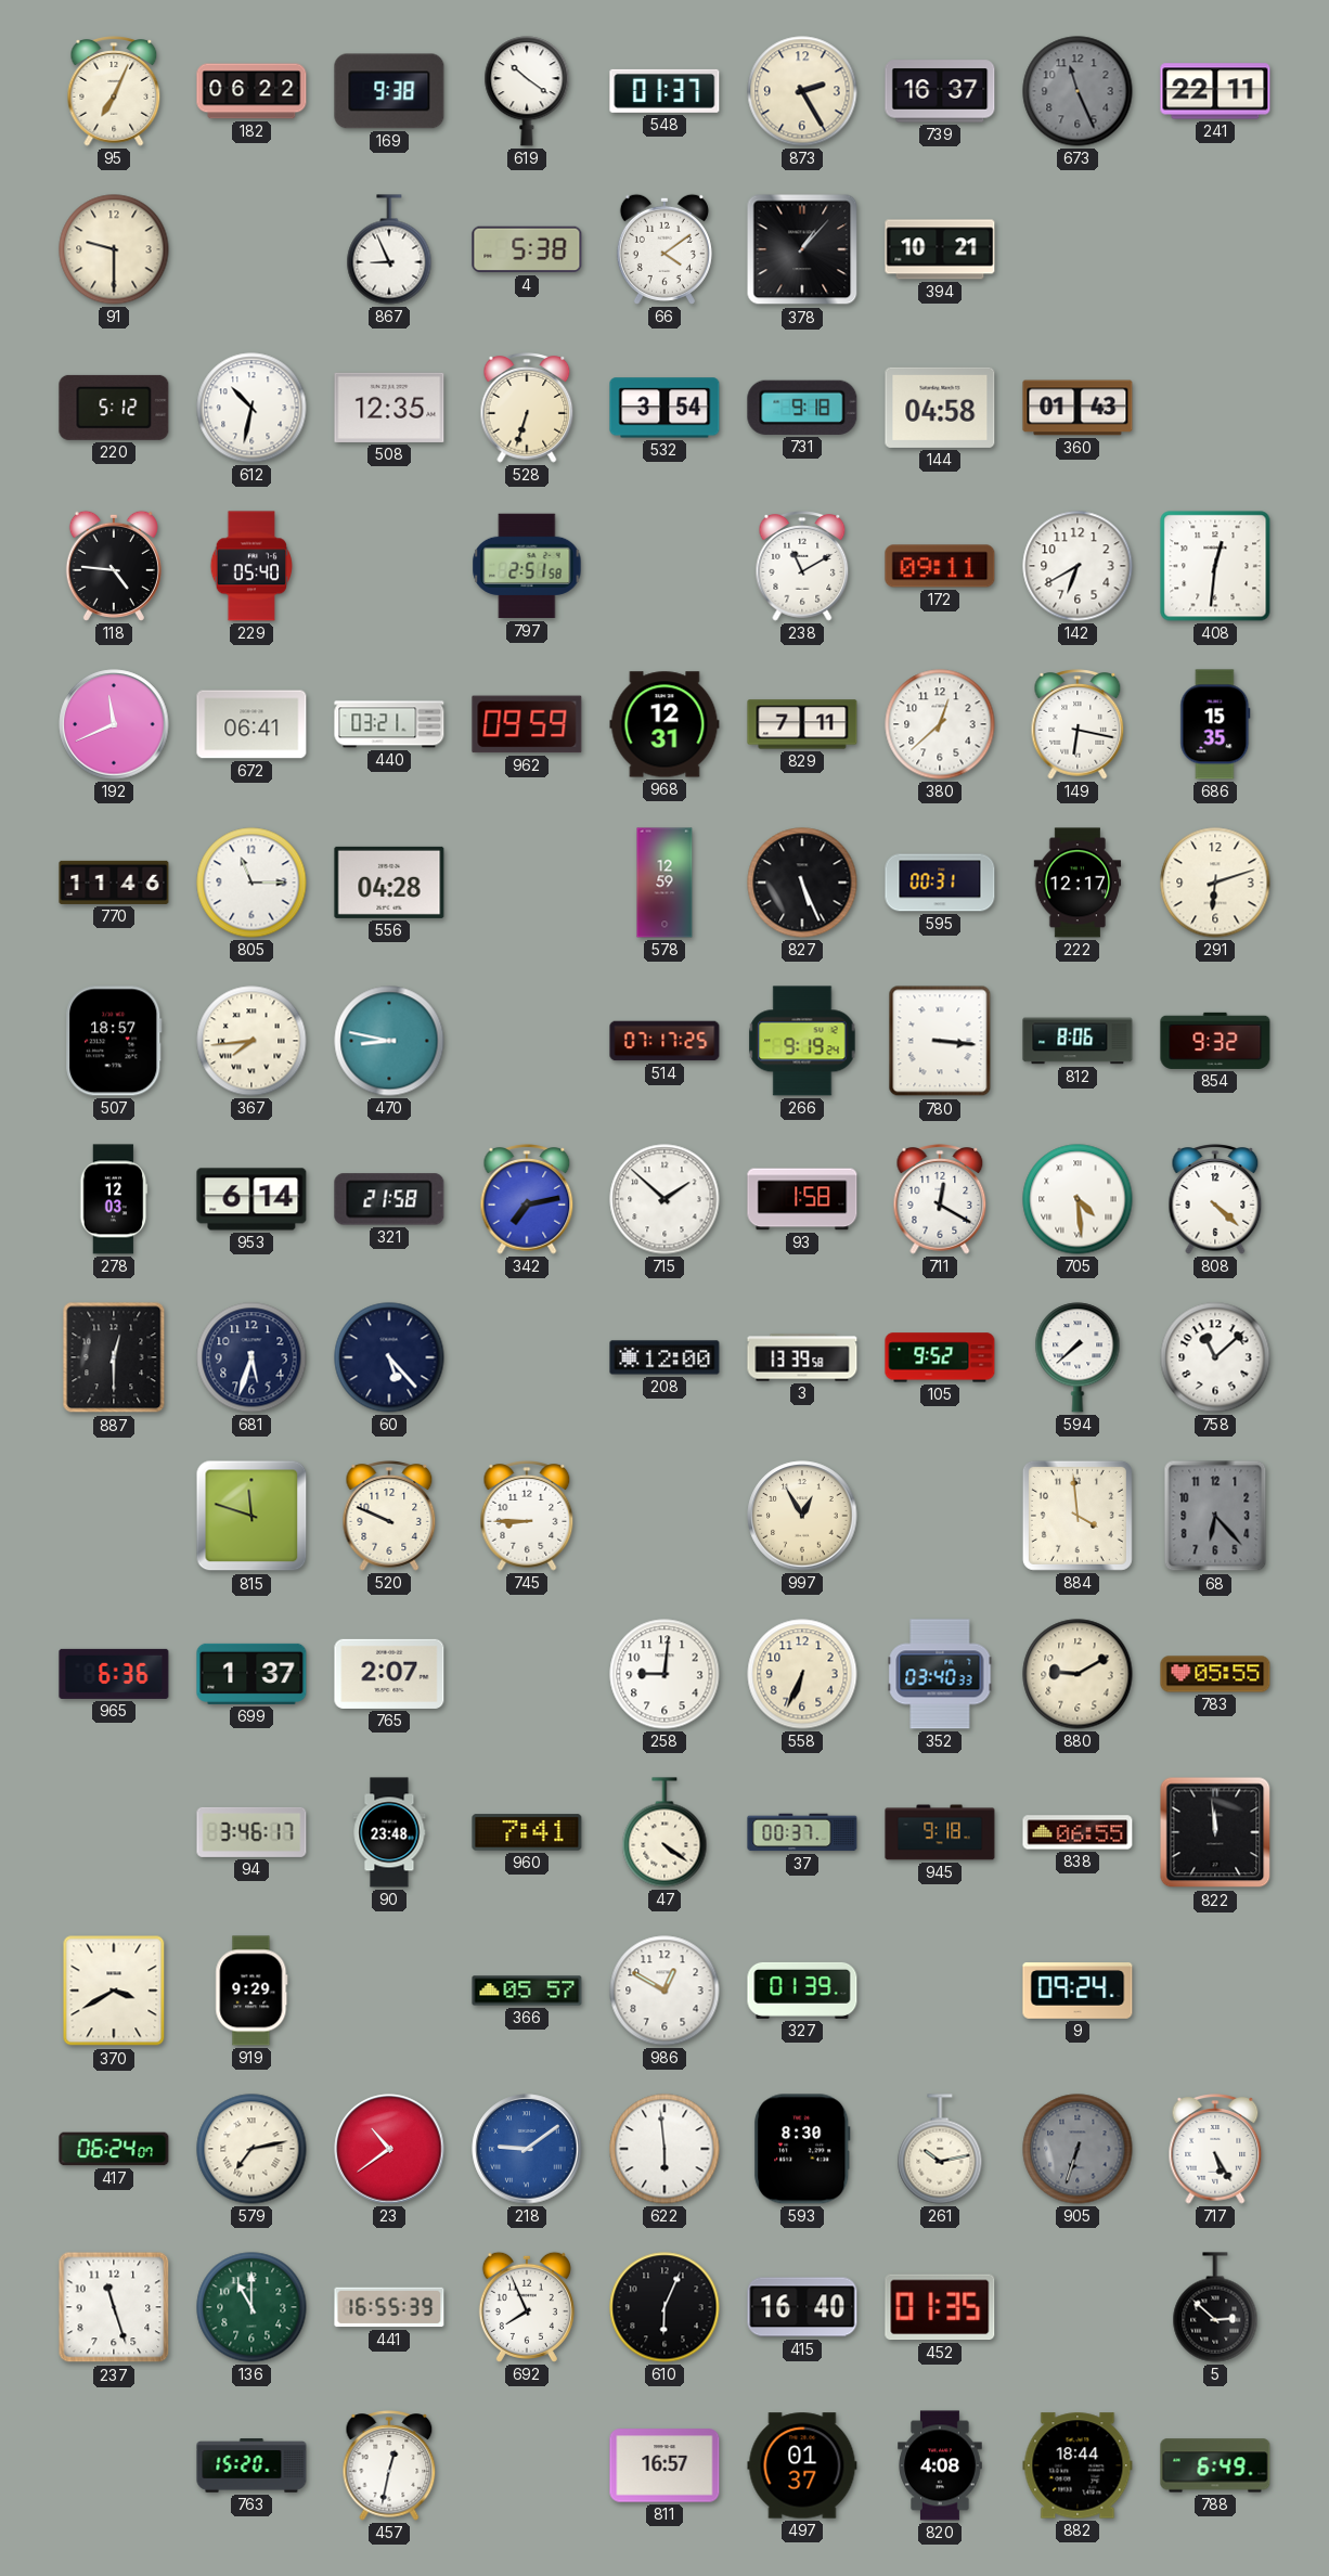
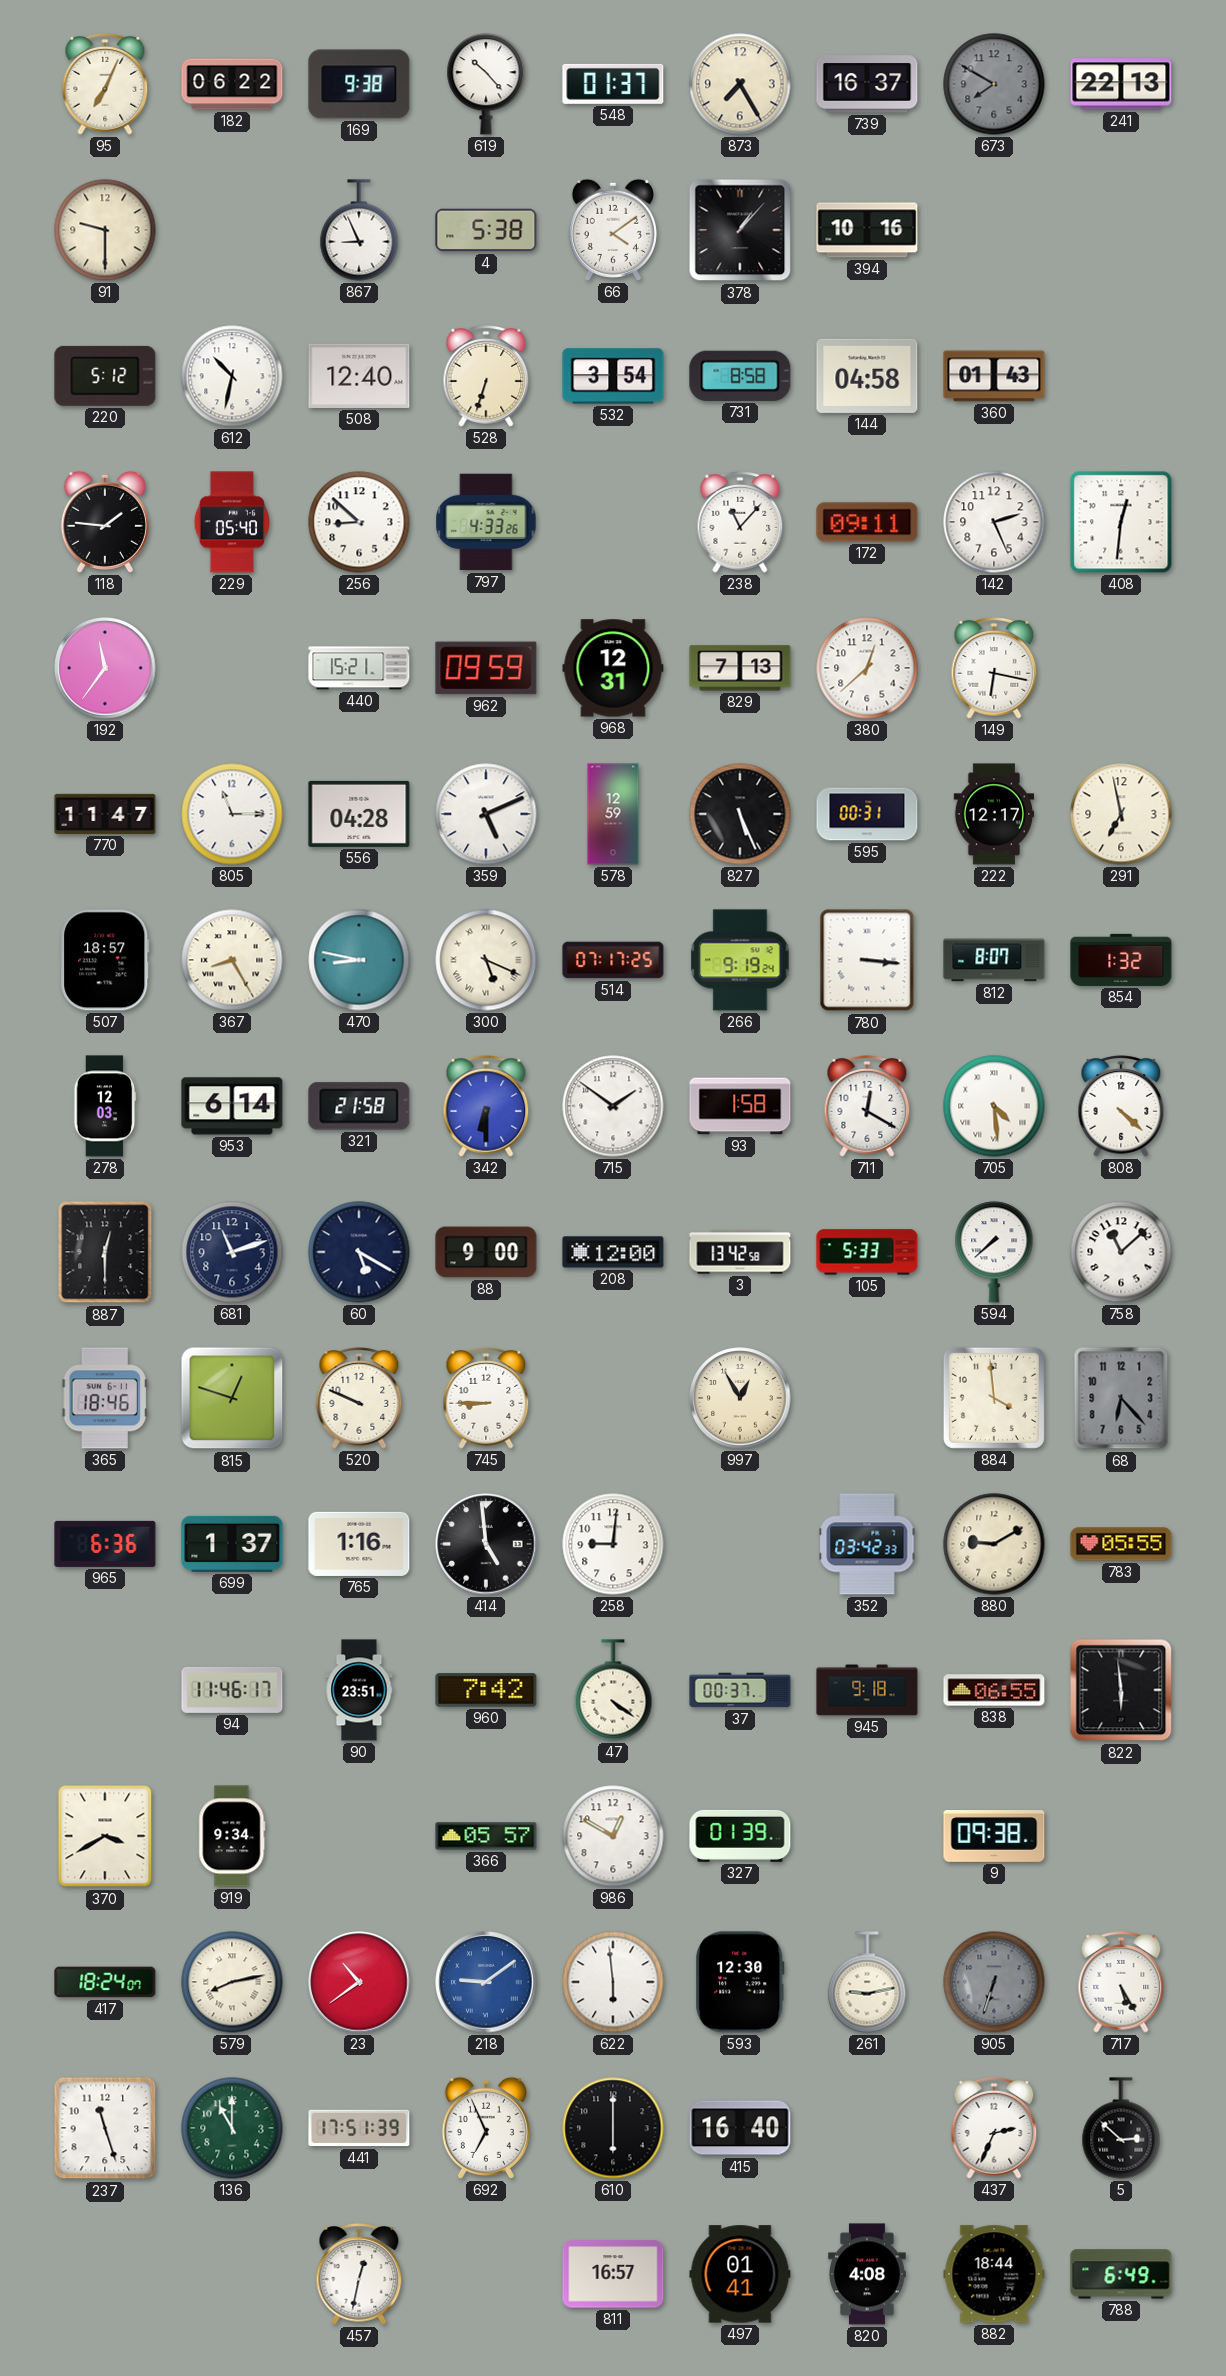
619: 10:21 -> 10:23
873: 2:25 -> 7:25
673: 11:26 -> 7:50
241: 22:11 -> 22:13
394: 10:21 -> 10:16
508: 12:35 -> 12:40
731: 9:18 -> 8:58
118: 4:46 -> 1:46
256: none -> 8:52
797: 2:51 -> 4:33
238: 11:10 -> 11:07
142: 6:40 -> 2:26
192: 11:41 -> 11:36
672: 06:41 -> none
440: 03:21 -> 15:21
829: 7:11 -> 7:13
686: 15:35 -> none
770: 11:46 -> 11:47
359: none -> 5:11
291: 6:12 -> 6:58
367: 7:44 -> 8:25
300: none -> 5:19
812: 8:06 -> 8:07
854: 9:32 -> 1:32
342: 7:13 -> 6:30
715: 1:52 -> 1:51
681: 5:33 -> 11:12
60: 5:23 -> 5:20
88: none -> 9:00
3: 13:39 -> 13:42
105: 9:52 -> 5:33
365: none -> 18:46
815: 11:48 -> 12:48
765: 2:07 -> 1:16
414: none -> 4:59
558: 6:34 -> none
352: 03:40 -> 03:42
94: 3:46 -> 11:46
90: 23:48 -> 23:51
960: 7:41 -> 7:42
822: 11:59 -> 5:59
919: 9:29 -> 9:34
9: 09:24 -> 09:38
417: 06:24 -> 18:24
579: 7:13 -> 8:13
593: 8:30 -> 12:30
261: 10:13 -> 9:13
441: 16:55 -> 17:51
692: 7:56 -> 6:56
610: 6:04 -> 6:00
452: 01:35 -> none
437: none -> 2:34
763: 15:20 -> none
497: 01:37 -> 01:41
